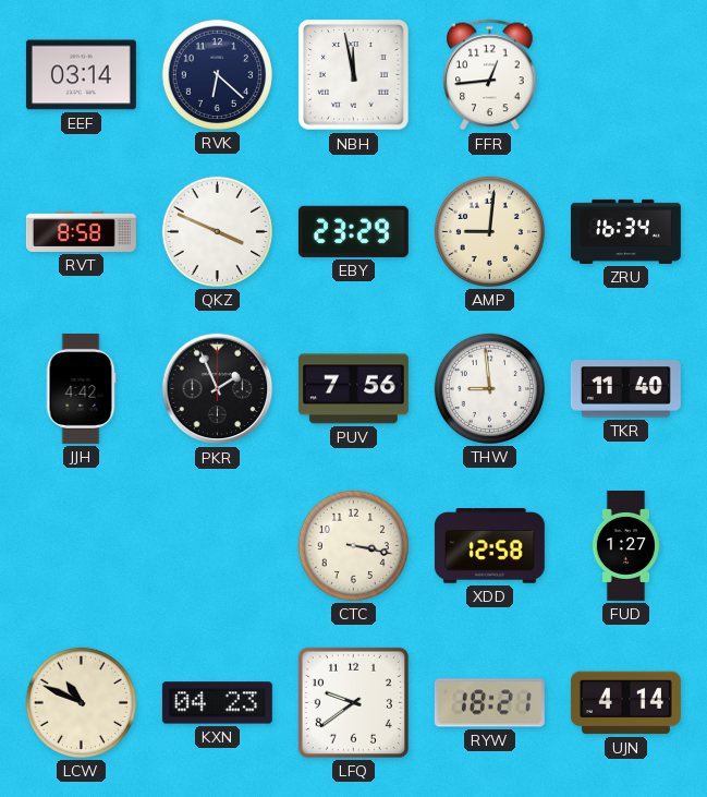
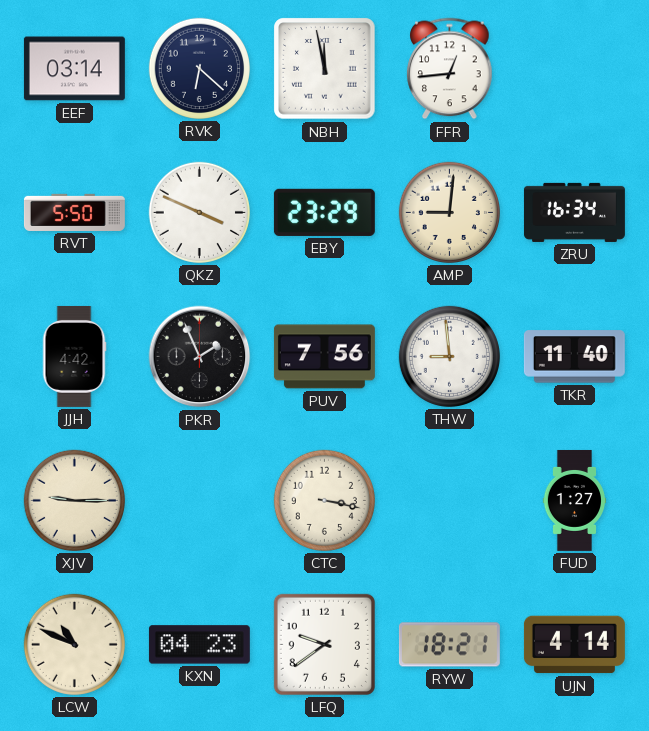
RVT: 8:58 -> 5:50
XJV: none -> 9:15
XDD: 12:58 -> none
